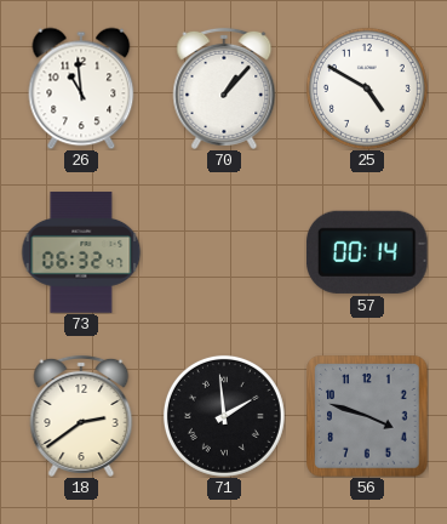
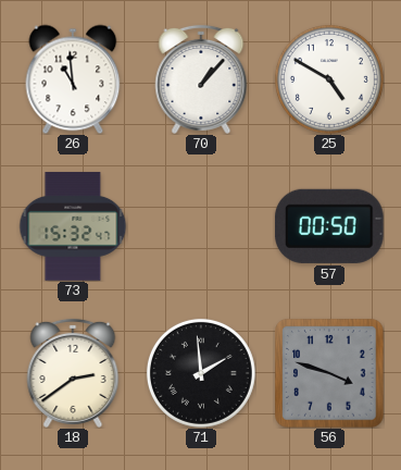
73: 06:32 -> 15:32
57: 00:14 -> 00:50
